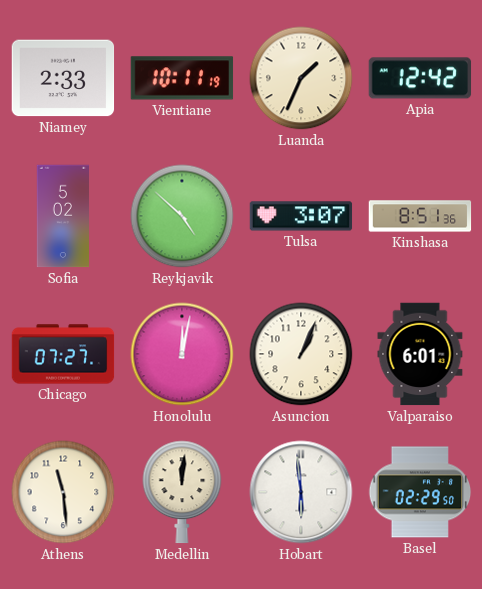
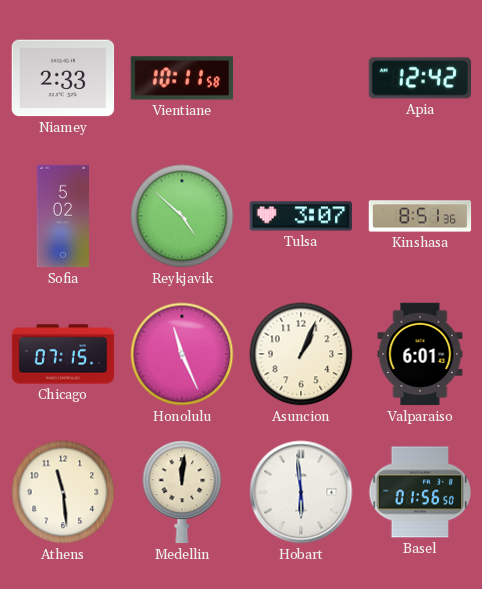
Vientiane: 10:11:19 -> 10:11:58
Luanda: 1:34 -> none
Chicago: 07:27 -> 07:15
Honolulu: 12:02 -> 11:26
Basel: 02:29 -> 01:56
